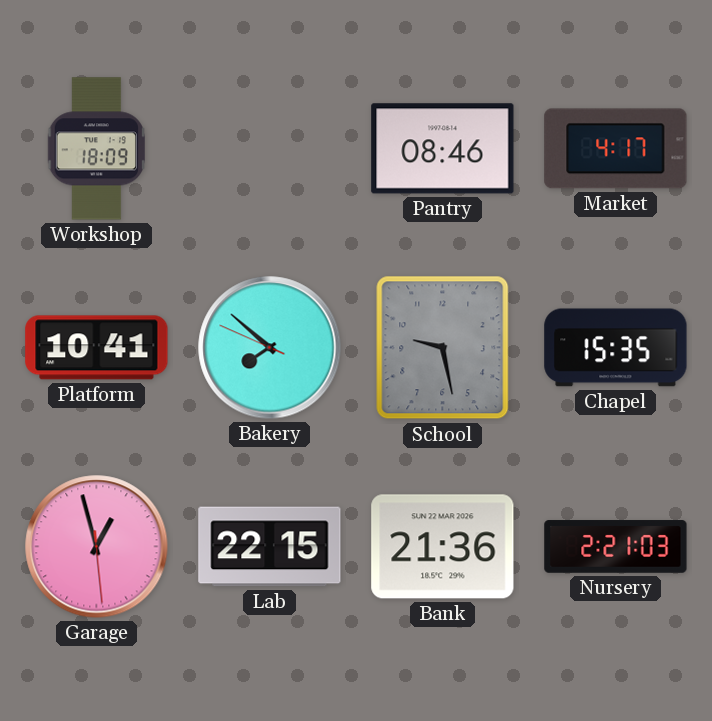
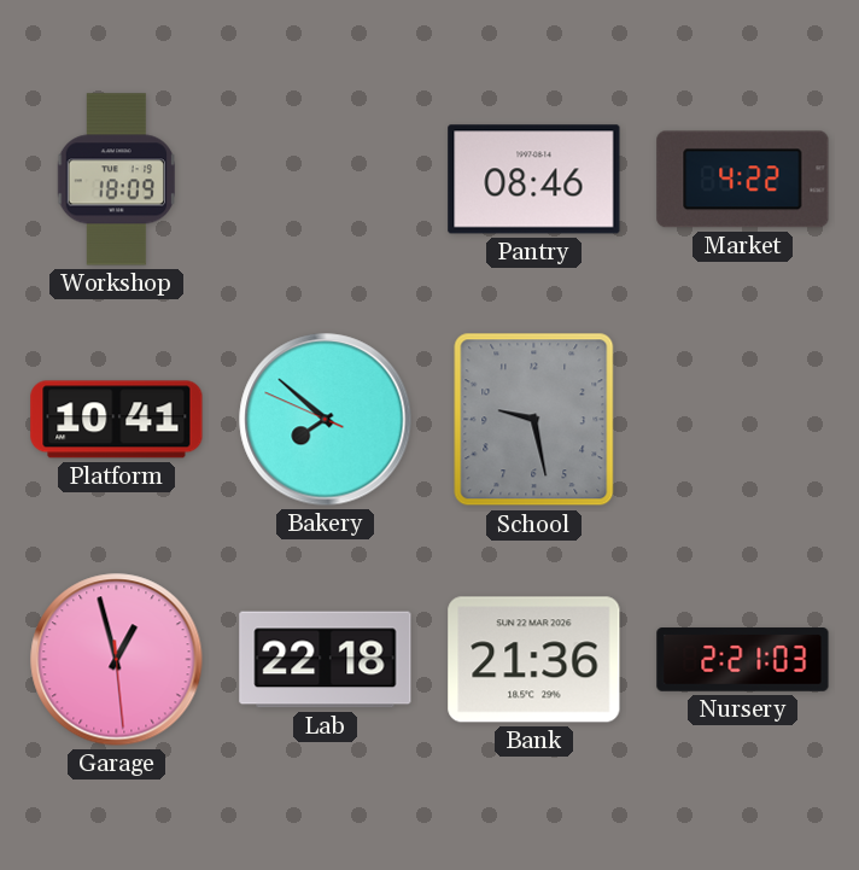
Market: 4:17 -> 4:22
Chapel: 15:35 -> none
Lab: 22:15 -> 22:18
